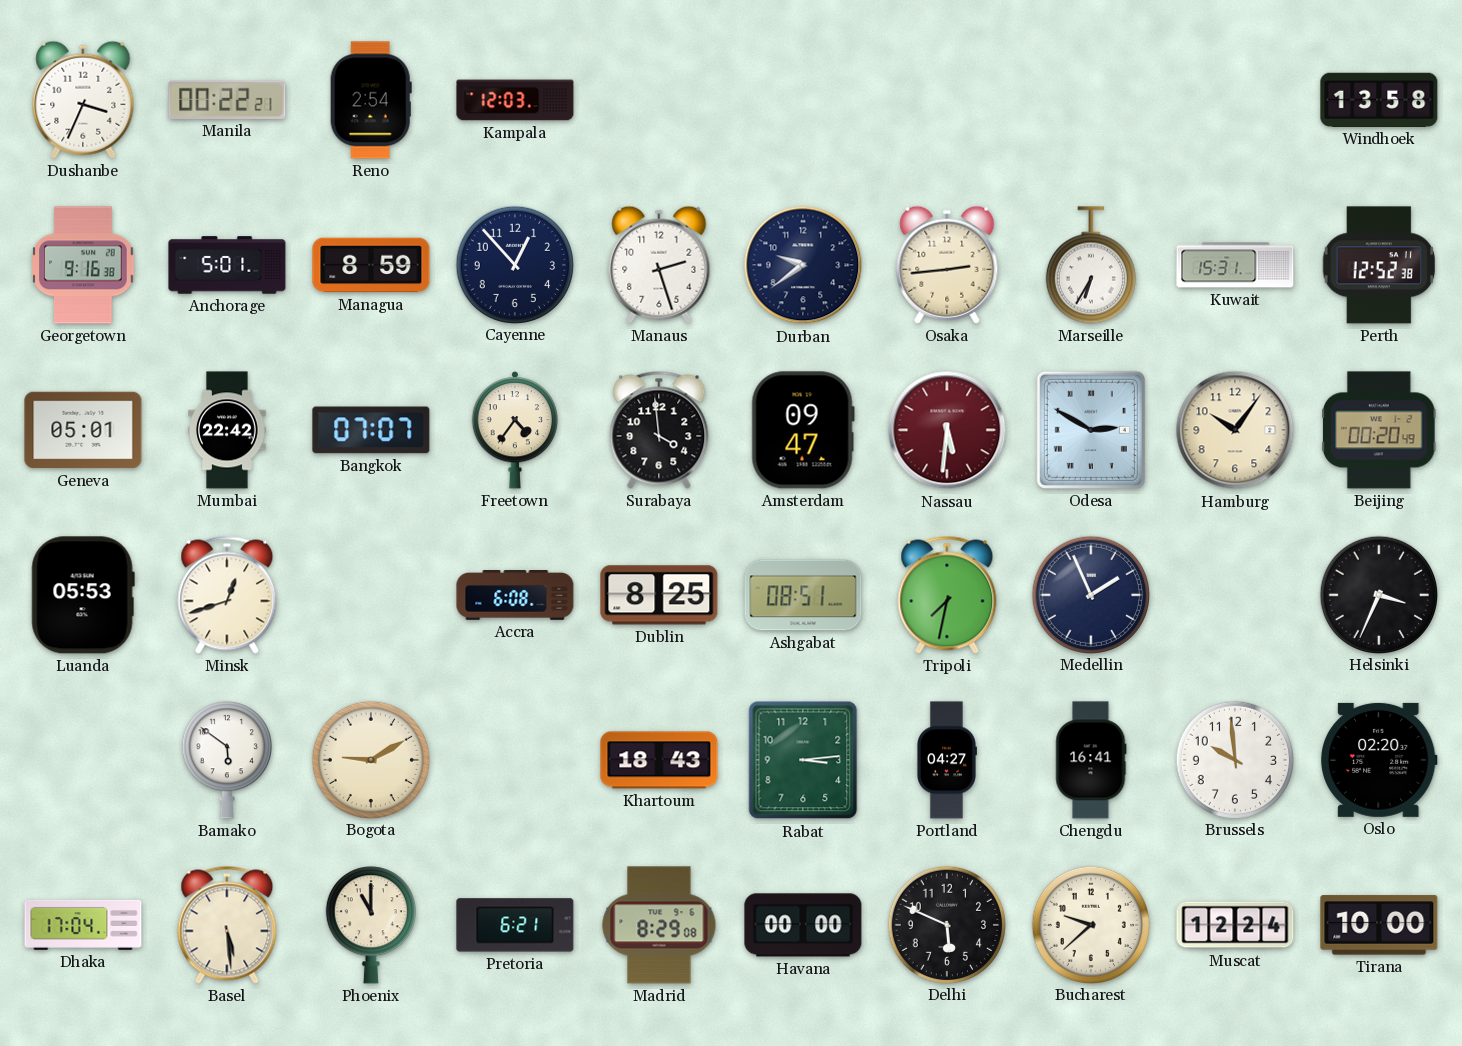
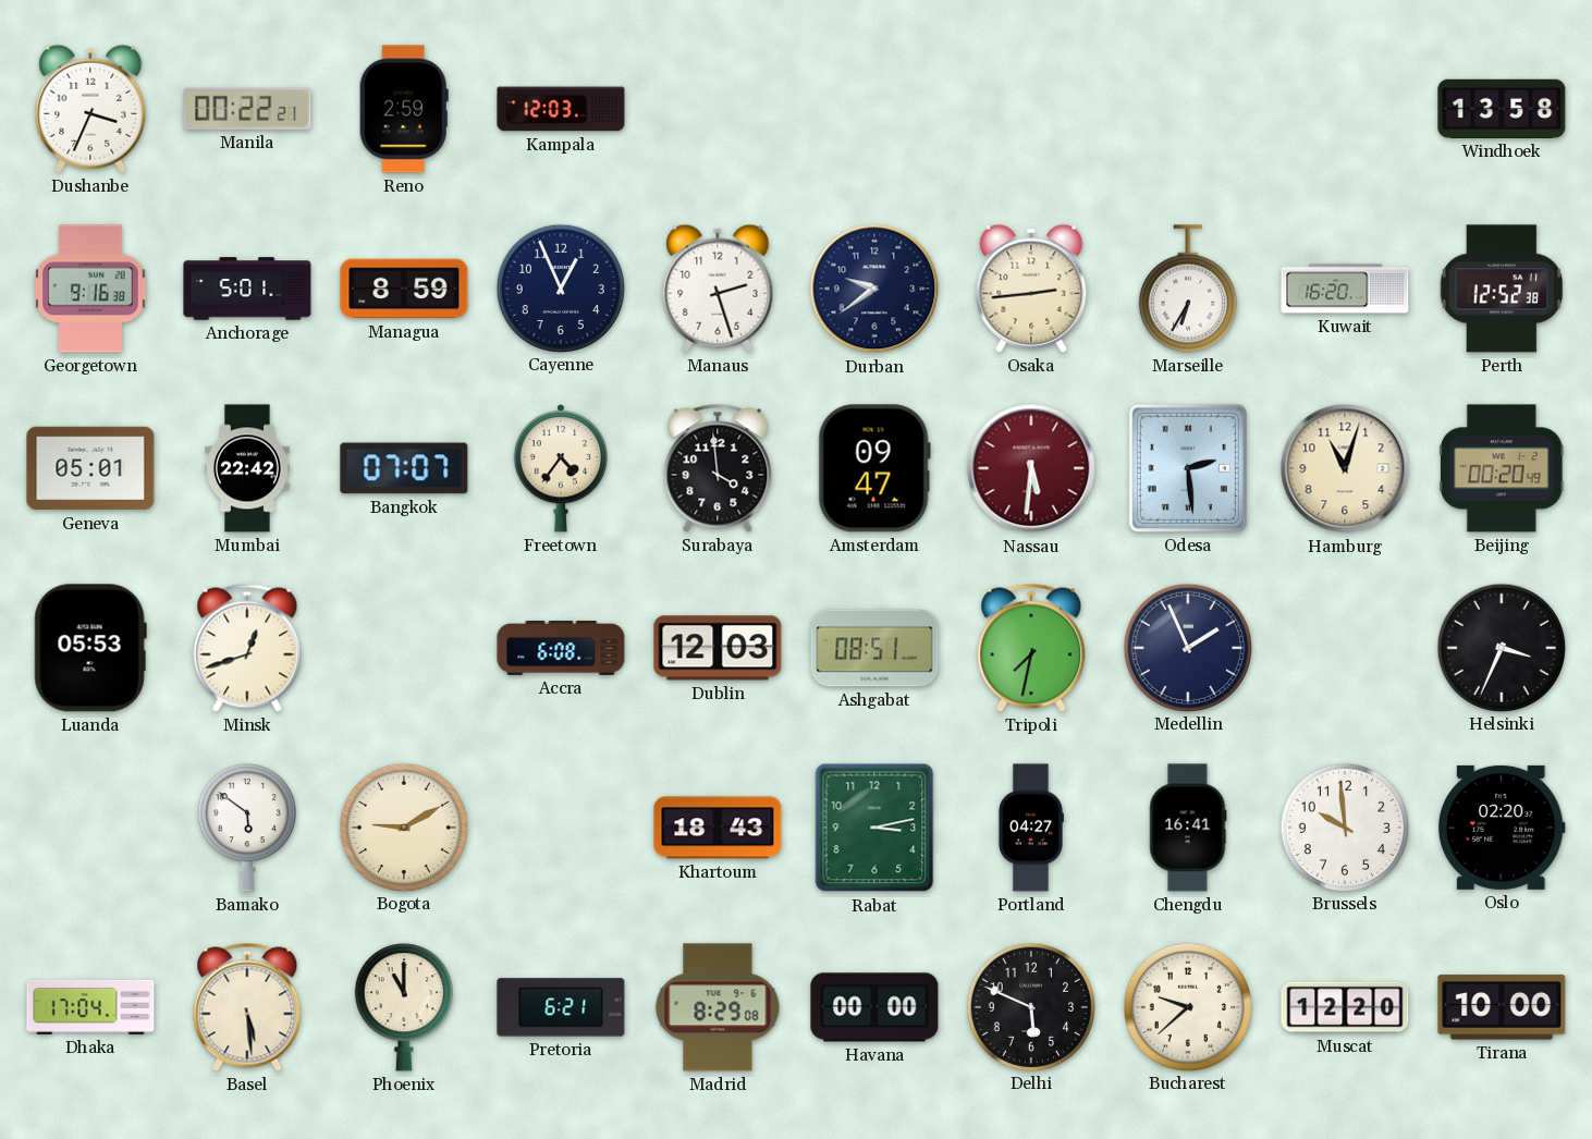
Reno: 2:54 -> 2:59
Cayenne: 12:53 -> 12:56
Kuwait: 15:31 -> 16:20
Odesa: 2:50 -> 2:29
Hamburg: 10:06 -> 11:03
Dublin: 8:25 -> 12:03
Rabat: 3:14 -> 3:13
Muscat: 12:24 -> 12:20
